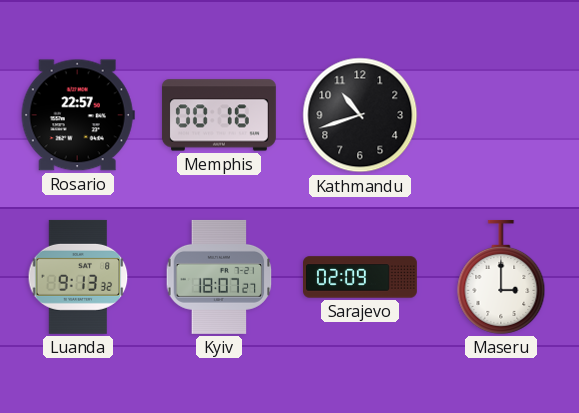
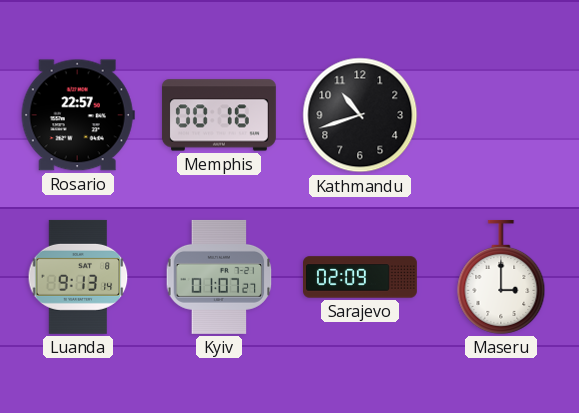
Luanda: 9:13:32 -> 9:13:14
Kyiv: 18:07 -> 01:07
